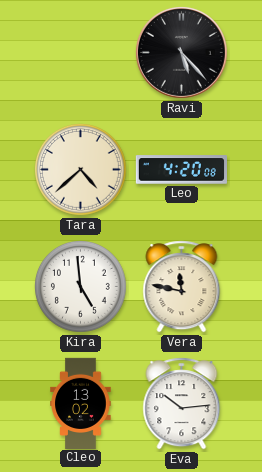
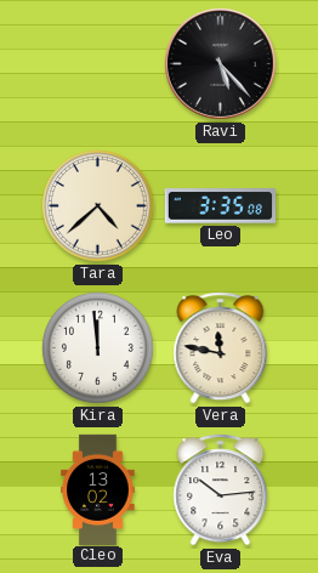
Leo: 4:20 -> 3:35
Kira: 4:59 -> 11:59
